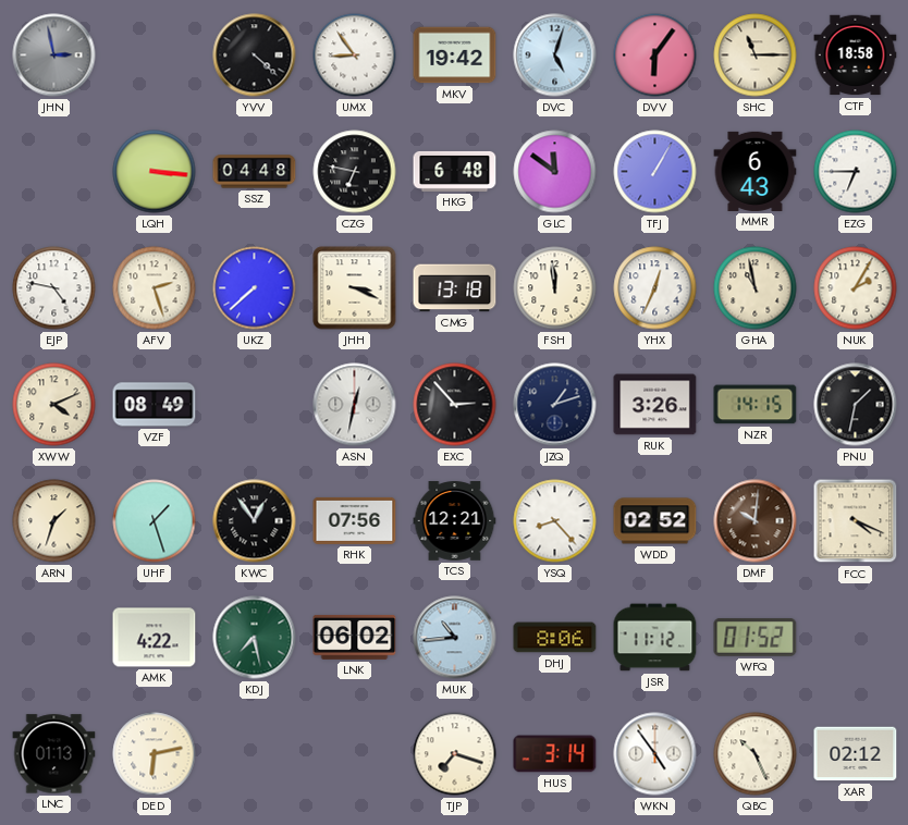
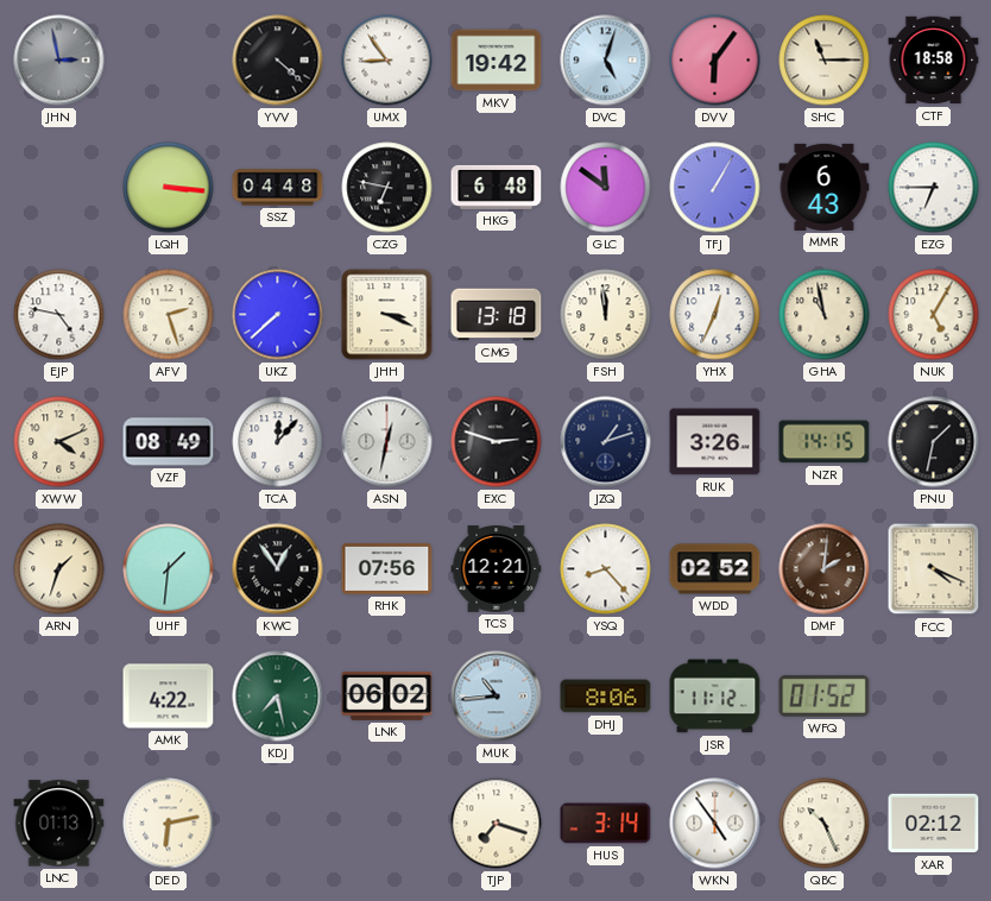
NUK: 2:05 -> 5:05
TCA: none -> 12:07
EXC: 2:53 -> 2:48
UHF: 1:27 -> 1:31
DMF: 10:01 -> 2:01
